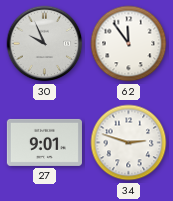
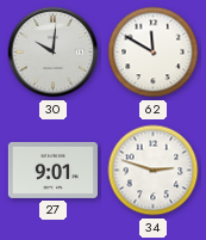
30: 9:56 -> 10:01
62: 11:54 -> 11:50
